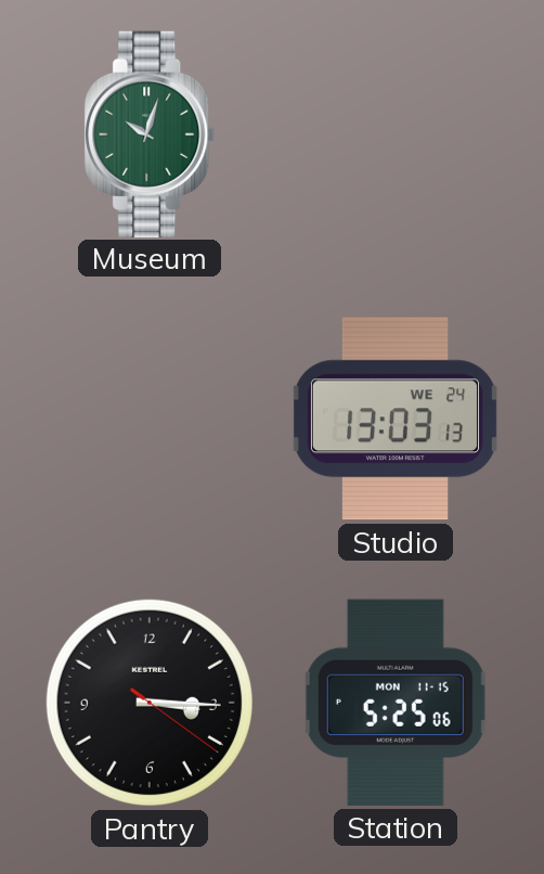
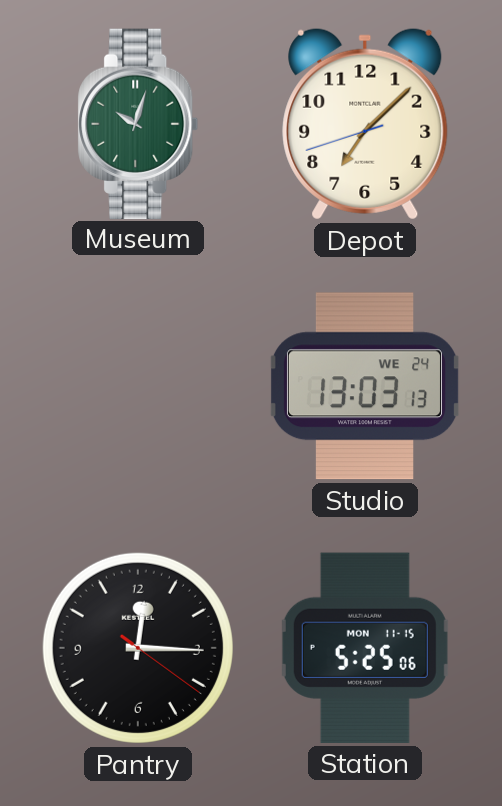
Depot: none -> 7:07
Pantry: 3:15 -> 12:15
